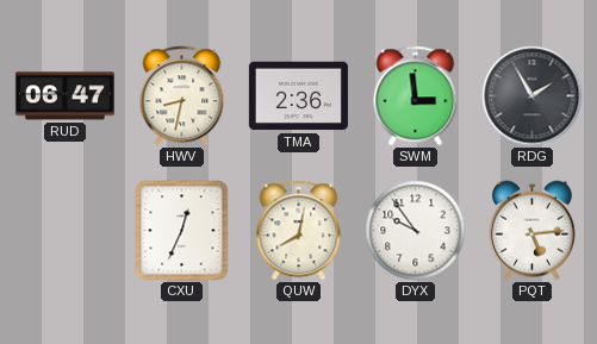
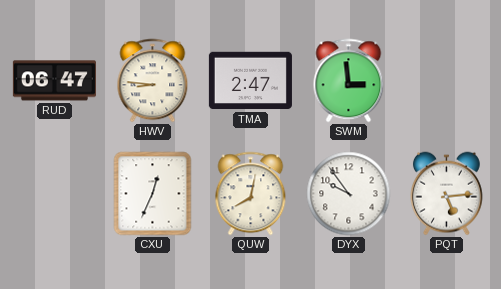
HWV: 8:32 -> 8:46
TMA: 2:36 -> 2:47
RDG: 1:55 -> none
